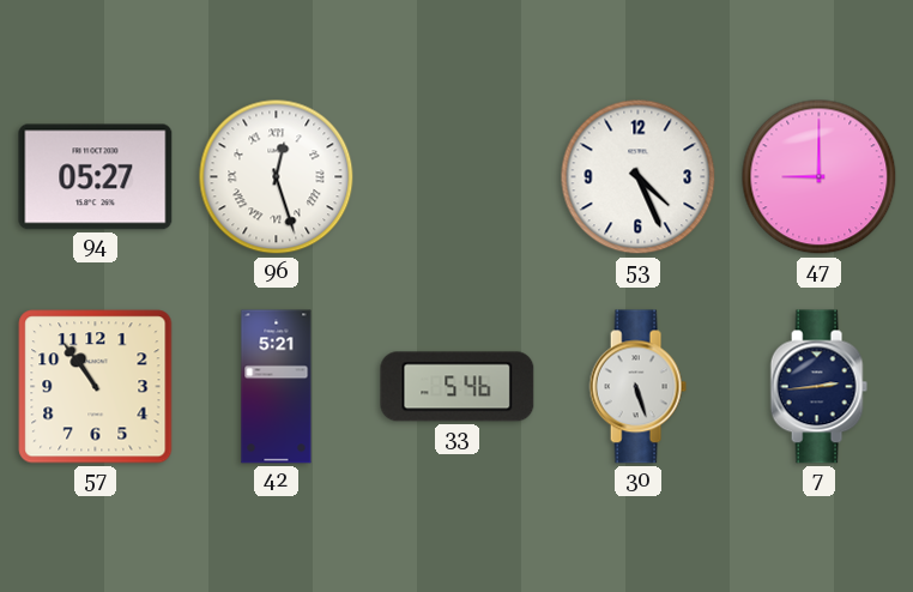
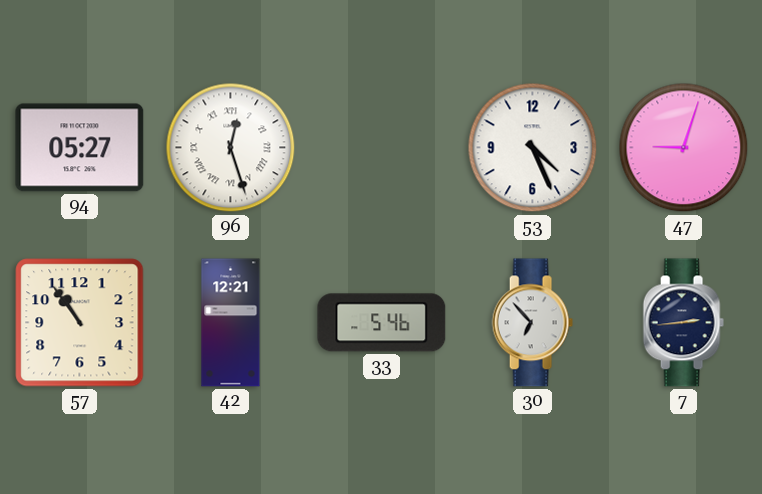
47: 9:00 -> 9:03
42: 5:21 -> 12:21
30: 5:27 -> 6:53
